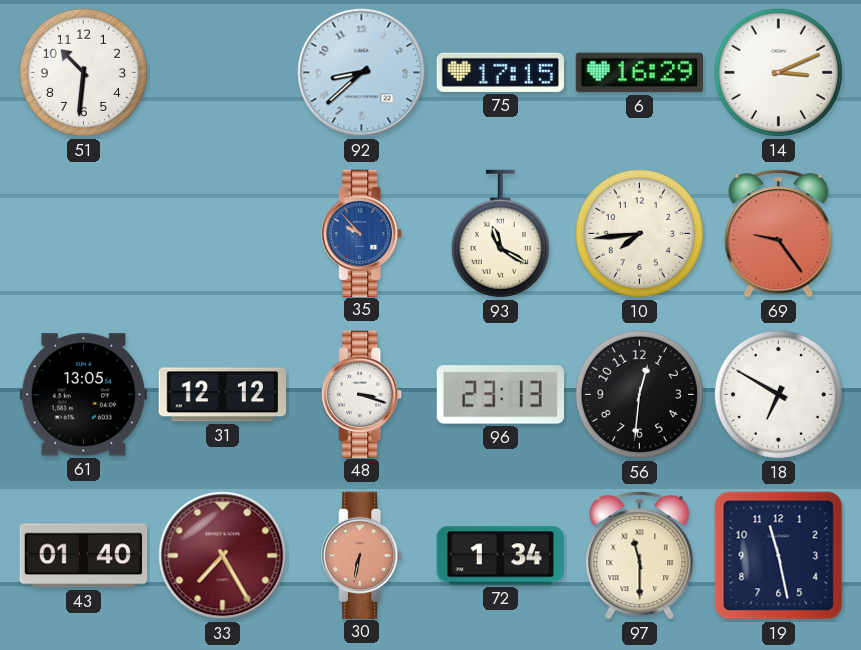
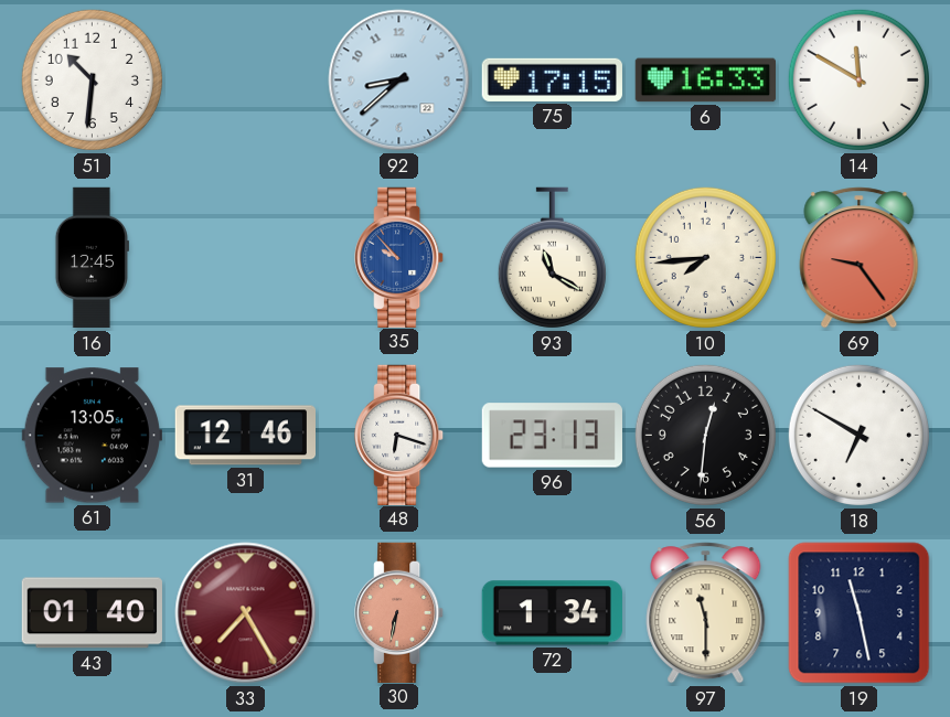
6: 16:29 -> 16:33
14: 3:11 -> 11:50
16: none -> 12:45
31: 12:12 -> 12:46
48: 3:18 -> 6:18
